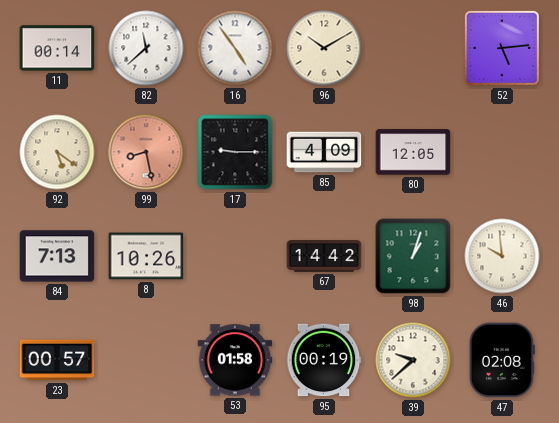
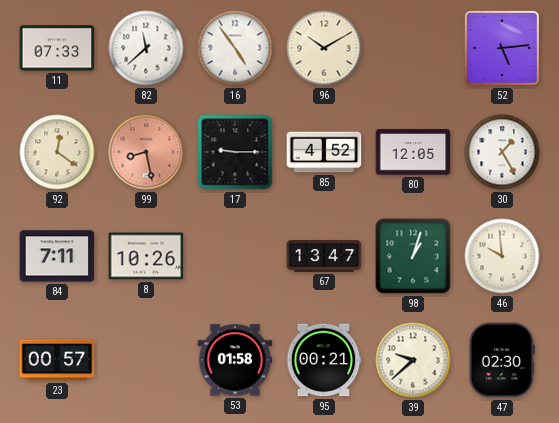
11: 00:14 -> 07:33
92: 5:21 -> 12:21
85: 4:09 -> 4:52
30: none -> 1:25
84: 7:13 -> 7:11
67: 14:42 -> 13:47
95: 00:19 -> 00:21
47: 02:08 -> 02:30
